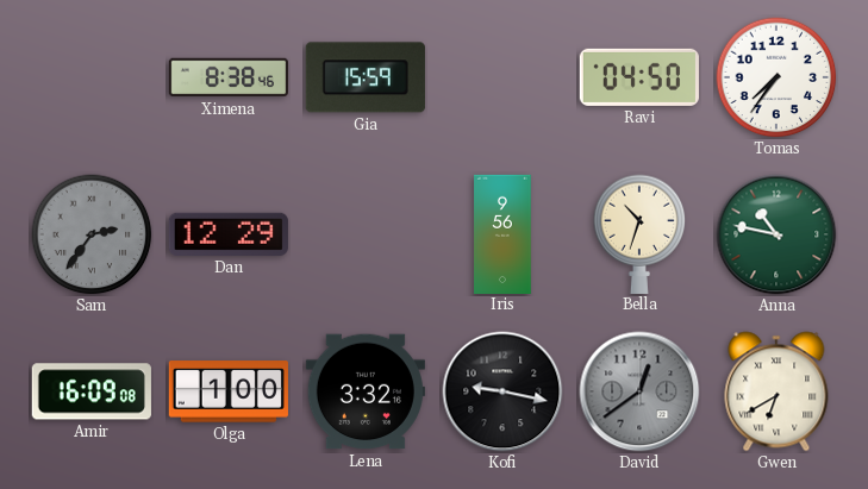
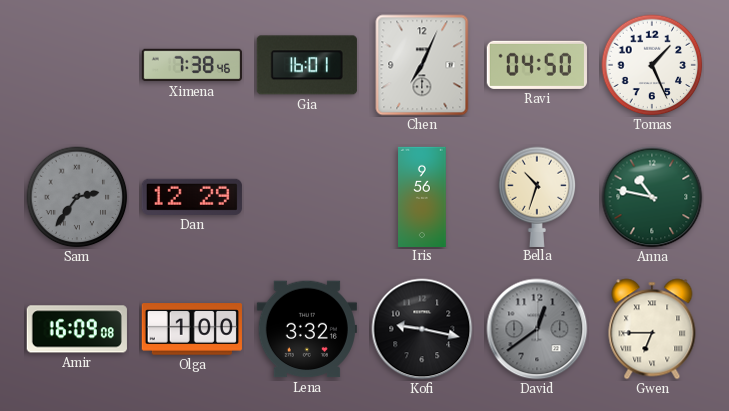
Ximena: 8:38 -> 7:38
Gia: 15:59 -> 16:01
Chen: none -> 7:04
Tomas: 7:36 -> 1:26
Gwen: 6:40 -> 6:45
